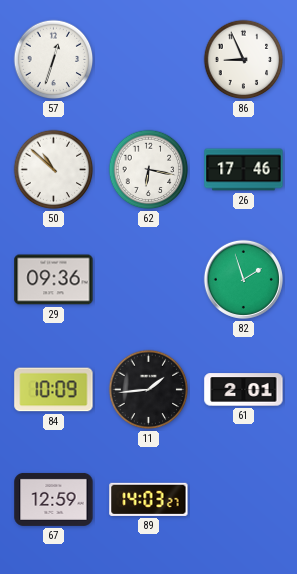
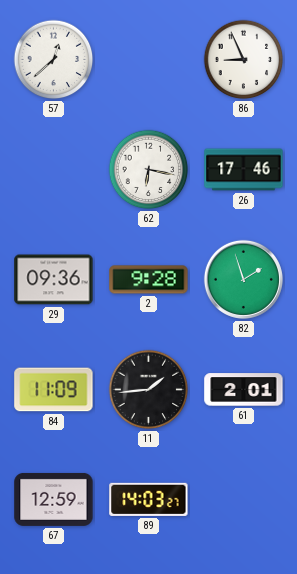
57: 12:33 -> 12:38
50: 10:52 -> none
2: none -> 9:28
84: 10:09 -> 11:09
